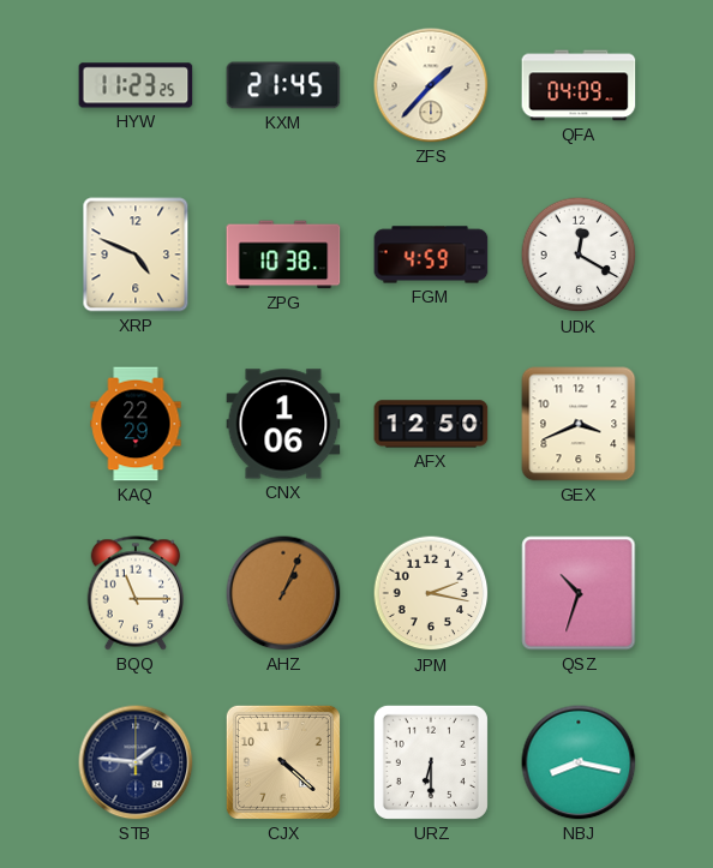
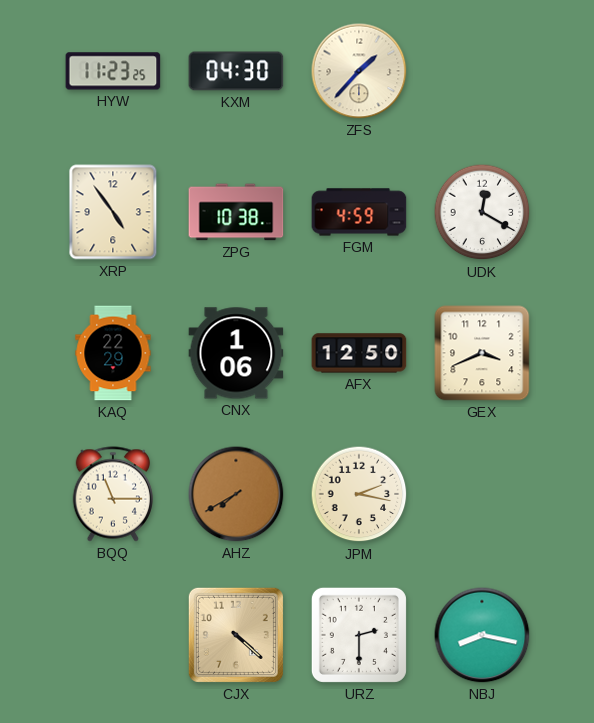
KXM: 21:45 -> 04:30
QFA: 04:09 -> none
XRP: 4:49 -> 4:54
AHZ: 1:04 -> 7:40
QSZ: 10:33 -> none
STB: 1:46 -> none
URZ: 6:30 -> 2:30
